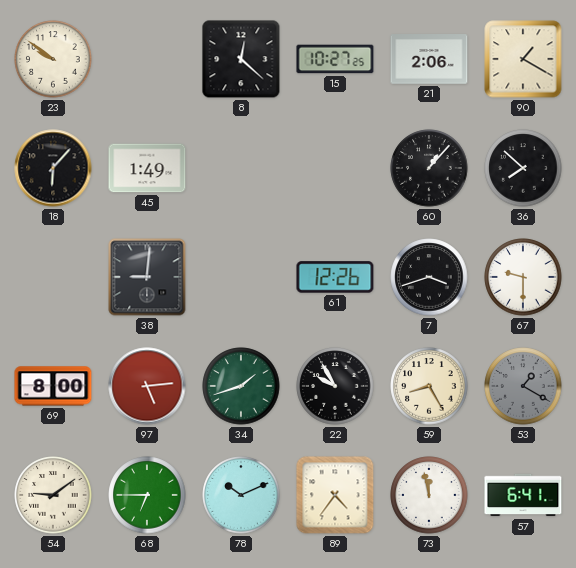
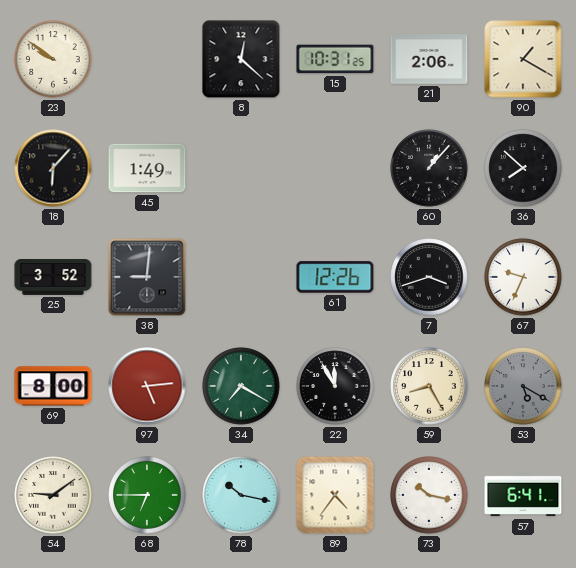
15: 10:27 -> 10:31
25: none -> 3:52
67: 9:30 -> 9:34
34: 1:42 -> 7:20
22: 9:55 -> 11:55
53: 1:20 -> 5:20
78: 10:11 -> 10:17
73: 11:58 -> 10:17
